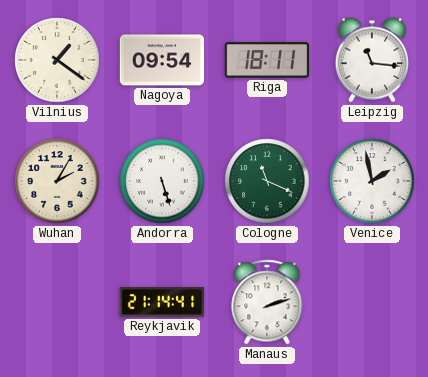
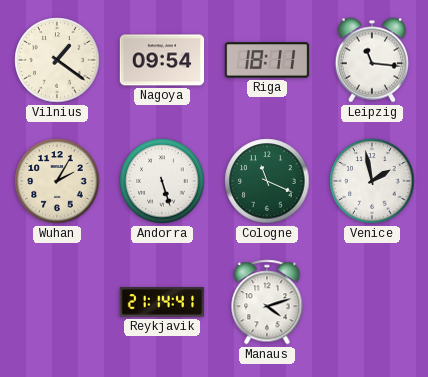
Manaus: 2:12 -> 4:12
